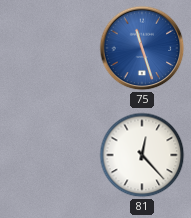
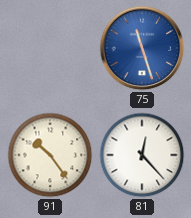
91: none -> 10:24
